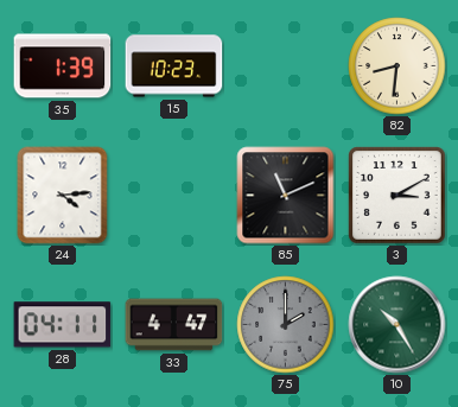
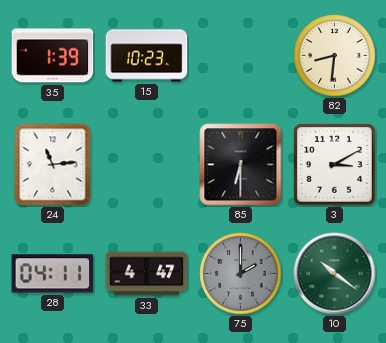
24: 4:14 -> 11:14
85: 11:11 -> 6:30
10: 10:25 -> 10:21
